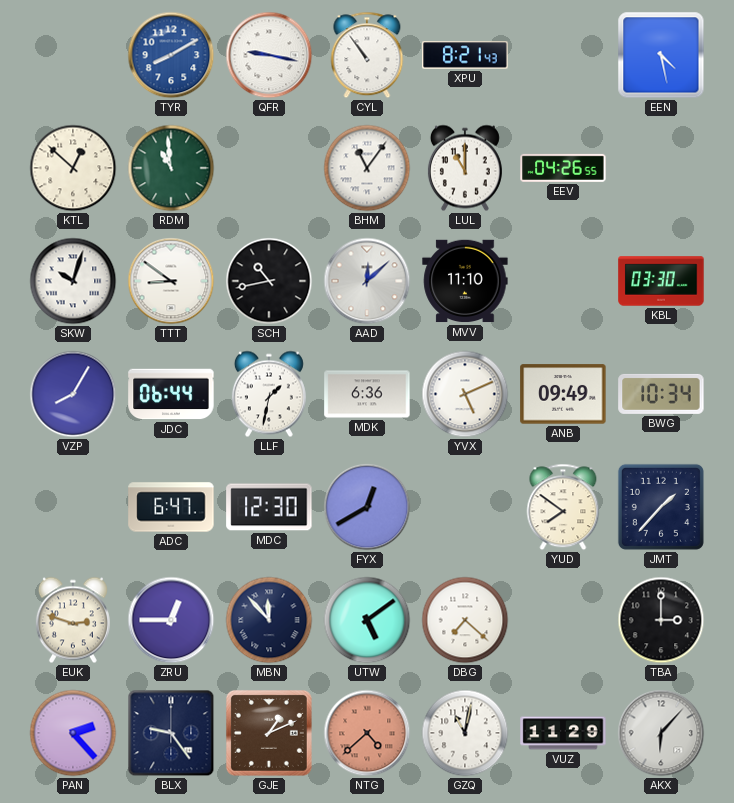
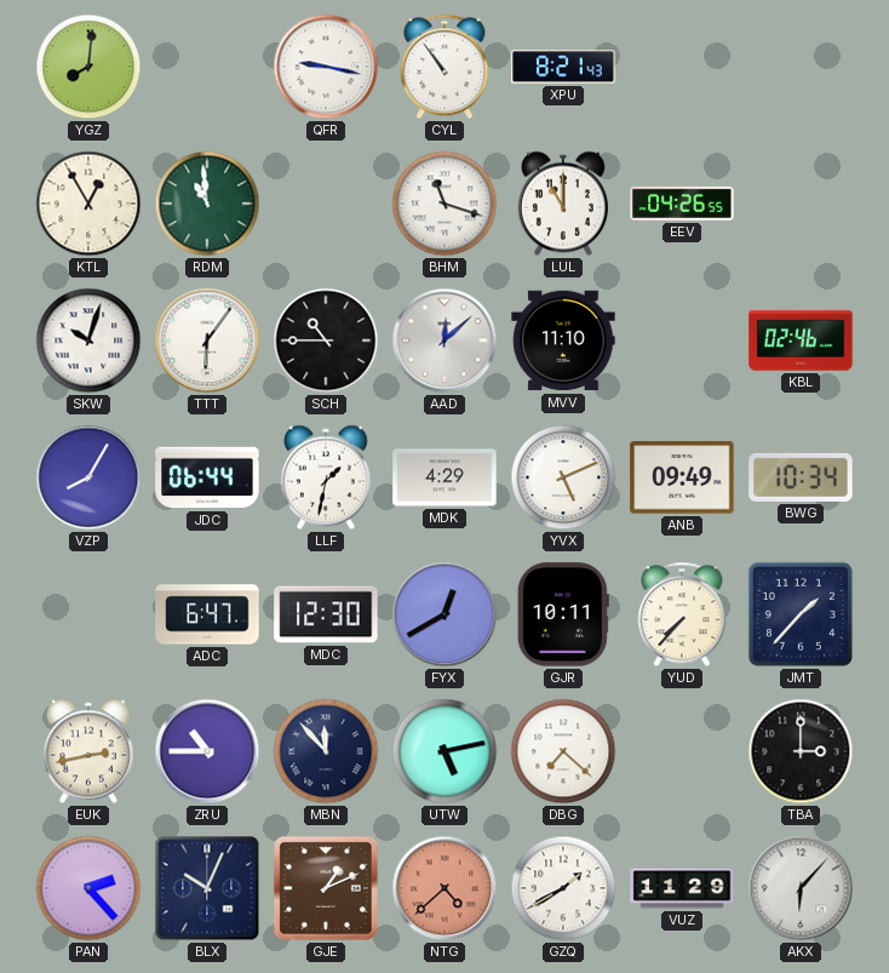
YGZ: none -> 8:01
TYR: 8:10 -> none
EEN: 4:28 -> none
KTL: 12:52 -> 12:55
BHM: 11:06 -> 11:18
TTT: 8:51 -> 6:06
SCH: 10:43 -> 10:45
KBL: 03:30 -> 02:46
MDK: 6:36 -> 4:29
GJR: none -> 10:11
YUD: 7:51 -> 7:37
EUK: 2:48 -> 2:43
ZRU: 12:45 -> 10:45
UTW: 5:09 -> 5:13
BLX: 9:24 -> 10:04
GZQ: 11:02 -> 1:40
